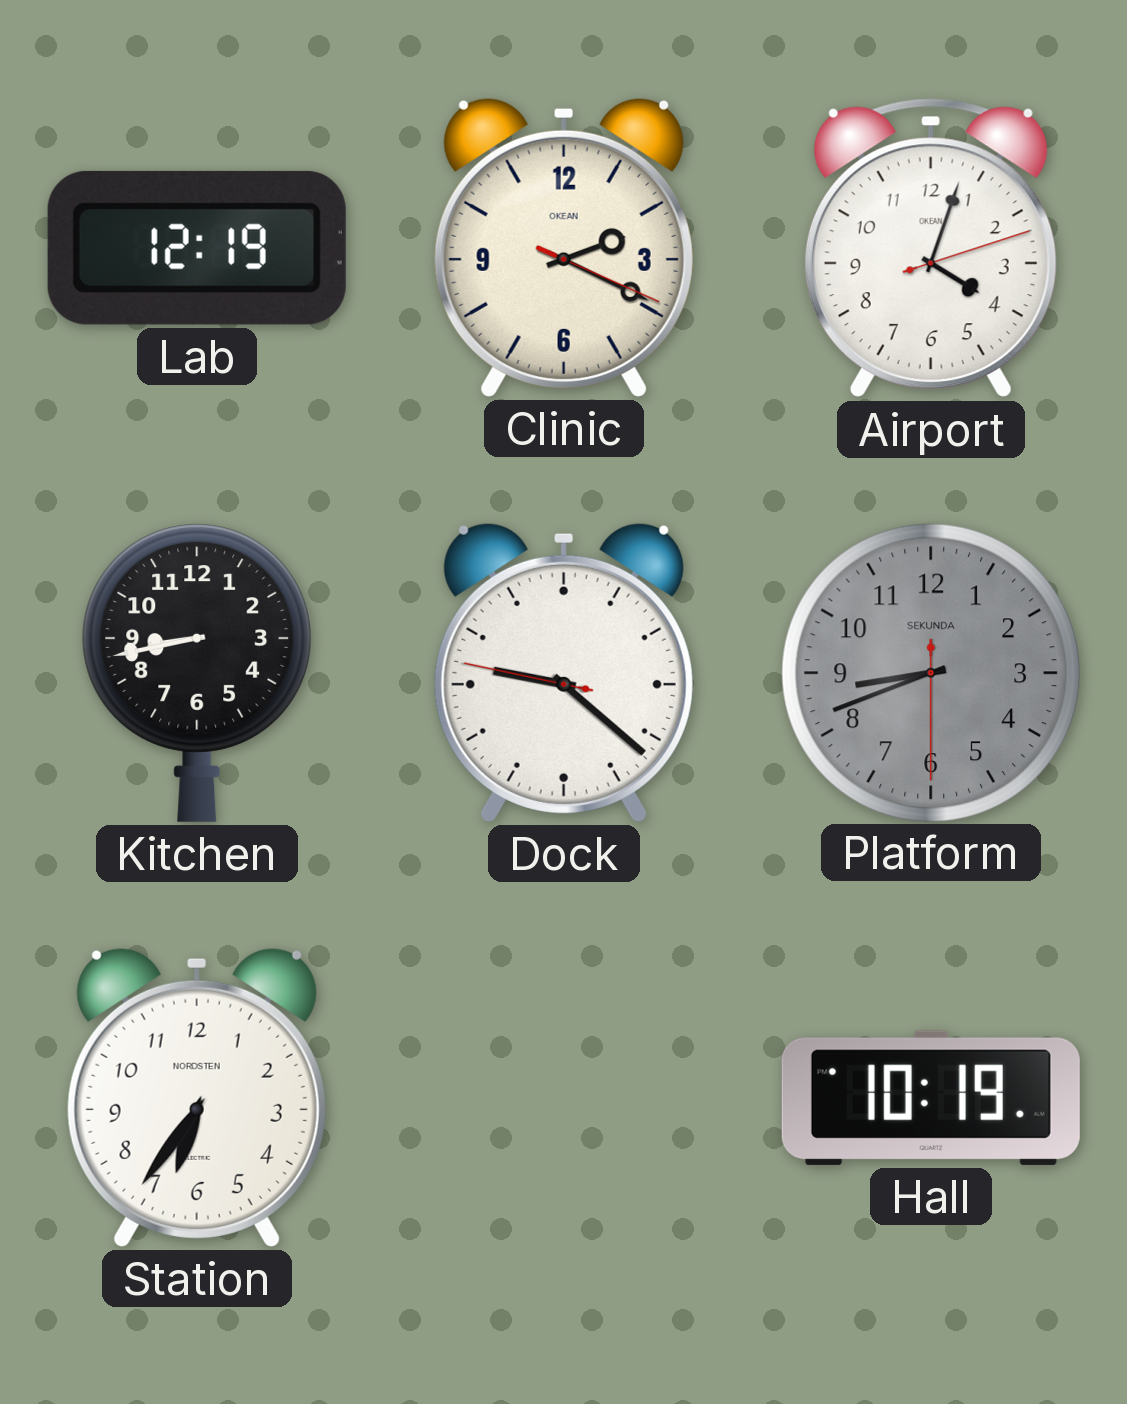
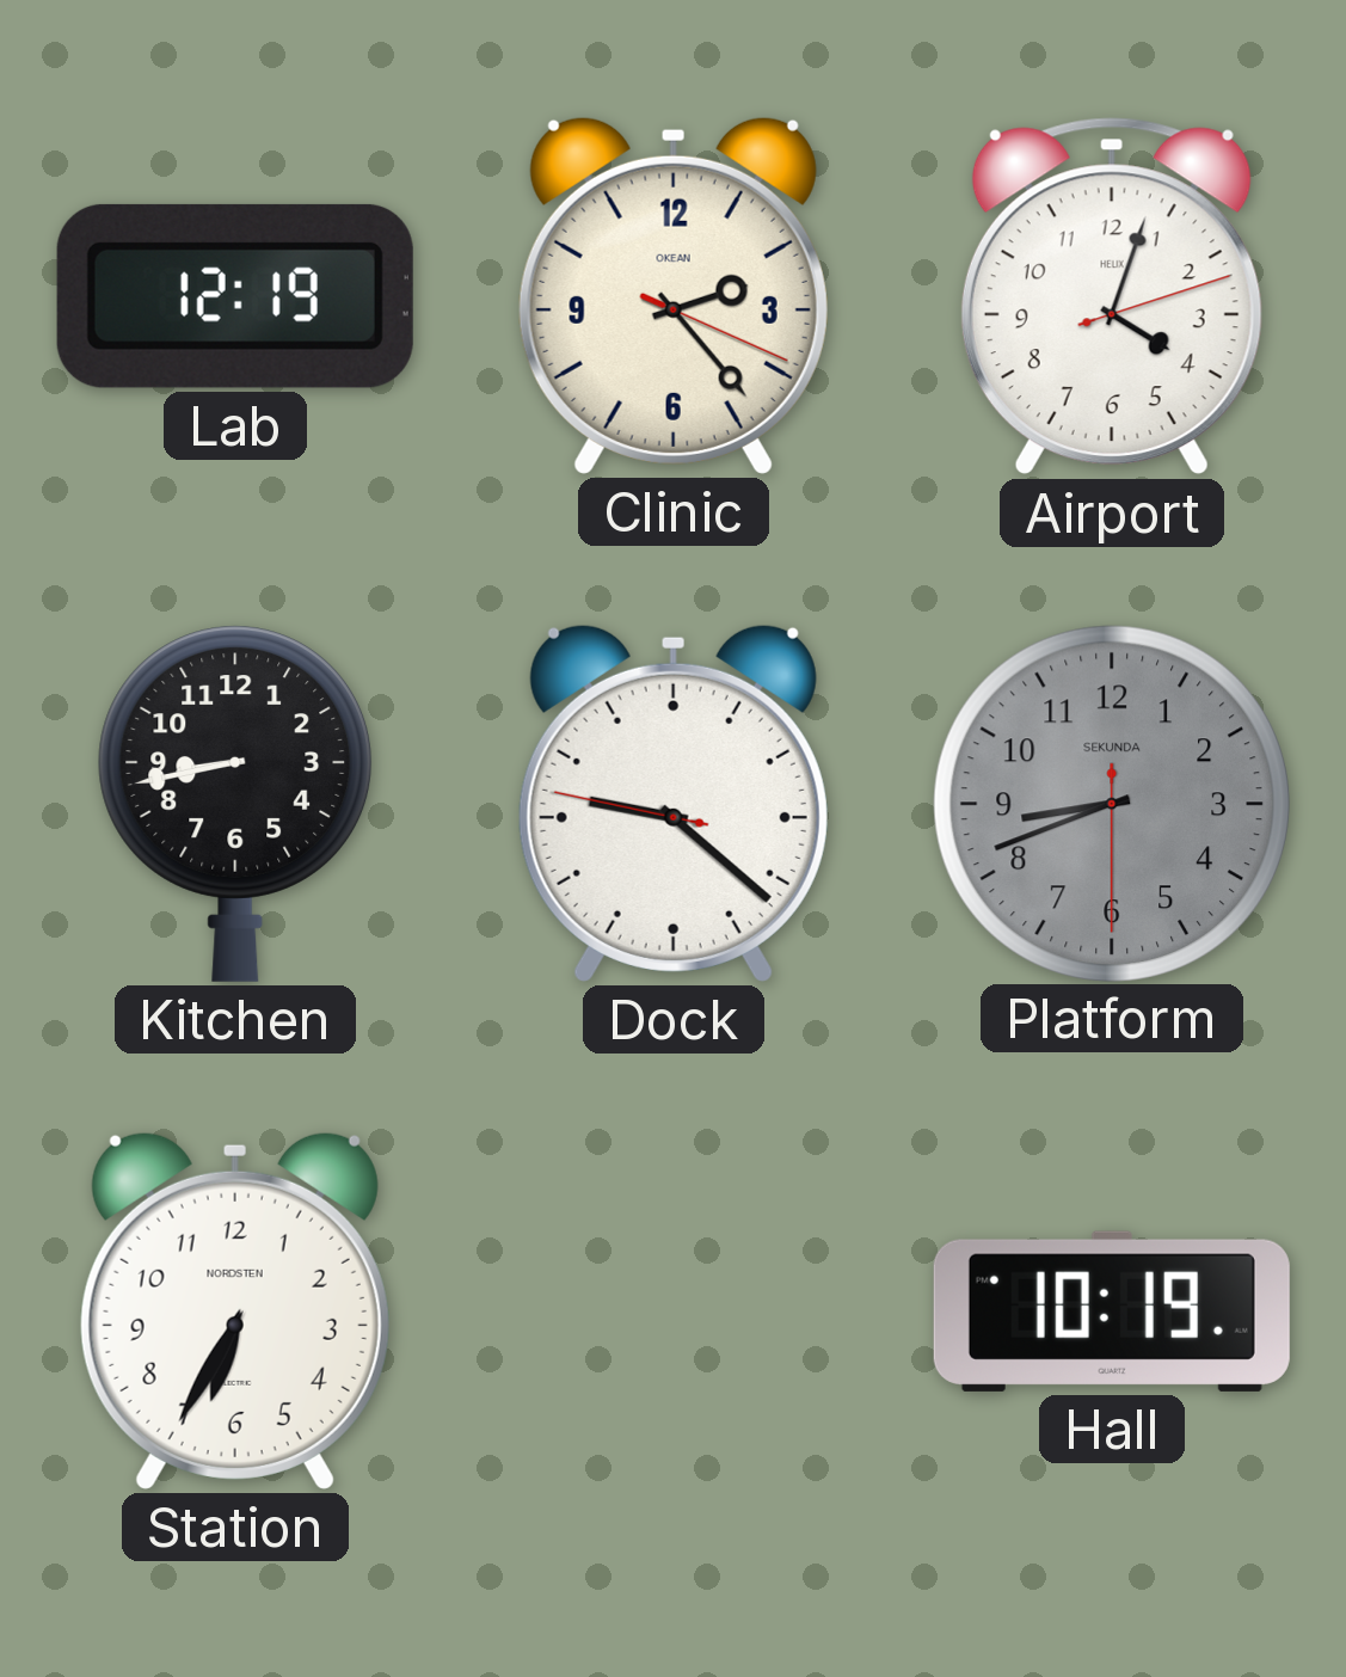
Clinic: 2:19 -> 2:23
Airport brand: OKEAN -> HELIX
Station: 6:36 -> 6:35
